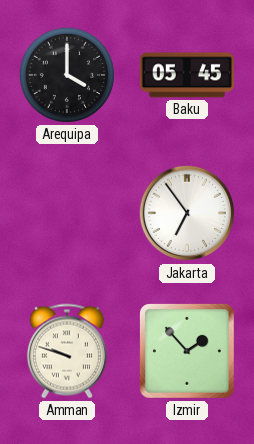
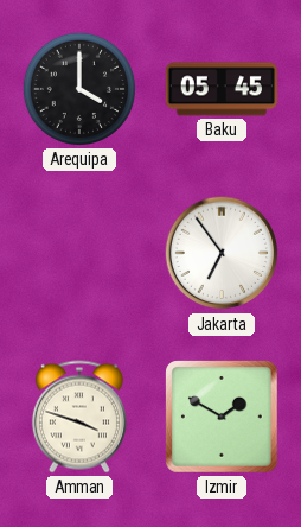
Amman: 9:48 -> 3:48
Izmir: 1:53 -> 1:50
